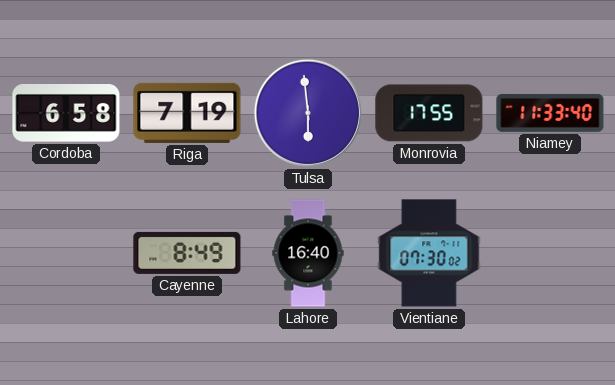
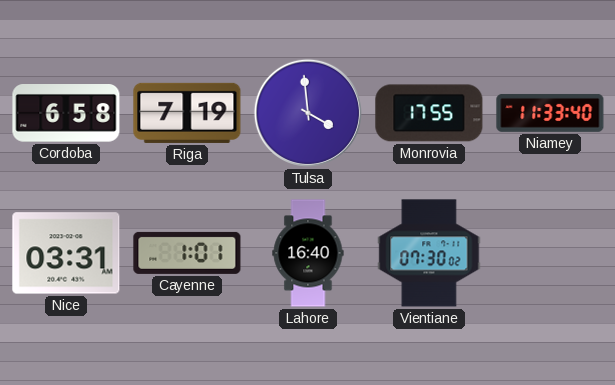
Tulsa: 5:59 -> 3:59
Nice: none -> 03:31
Cayenne: 8:49 -> 1:01
